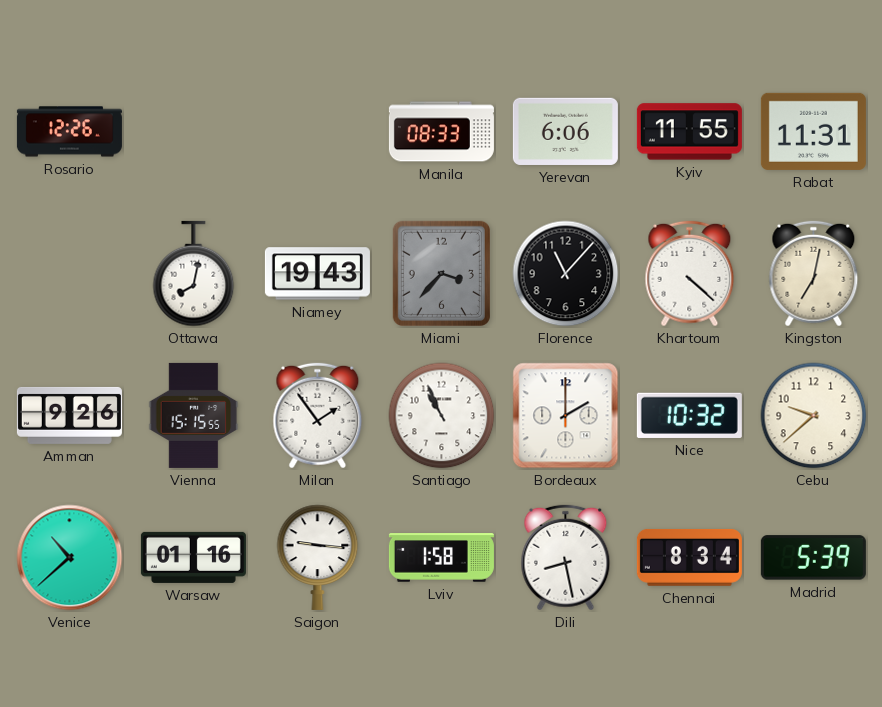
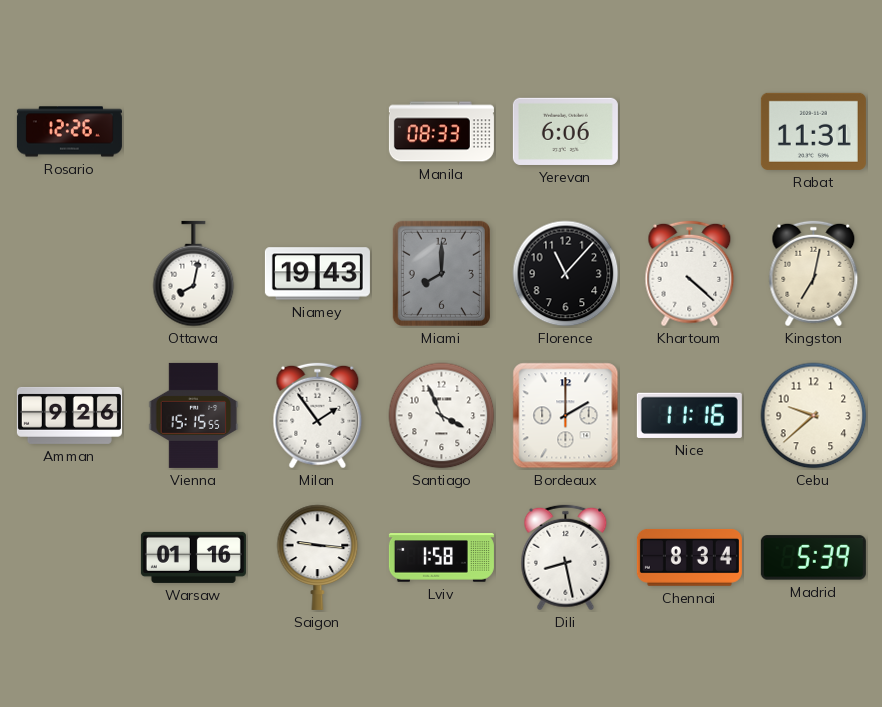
Kyiv: 11:55 -> none
Miami: 3:37 -> 8:00
Santiago: 10:56 -> 3:56
Nice: 10:32 -> 11:16
Venice: 10:38 -> none
